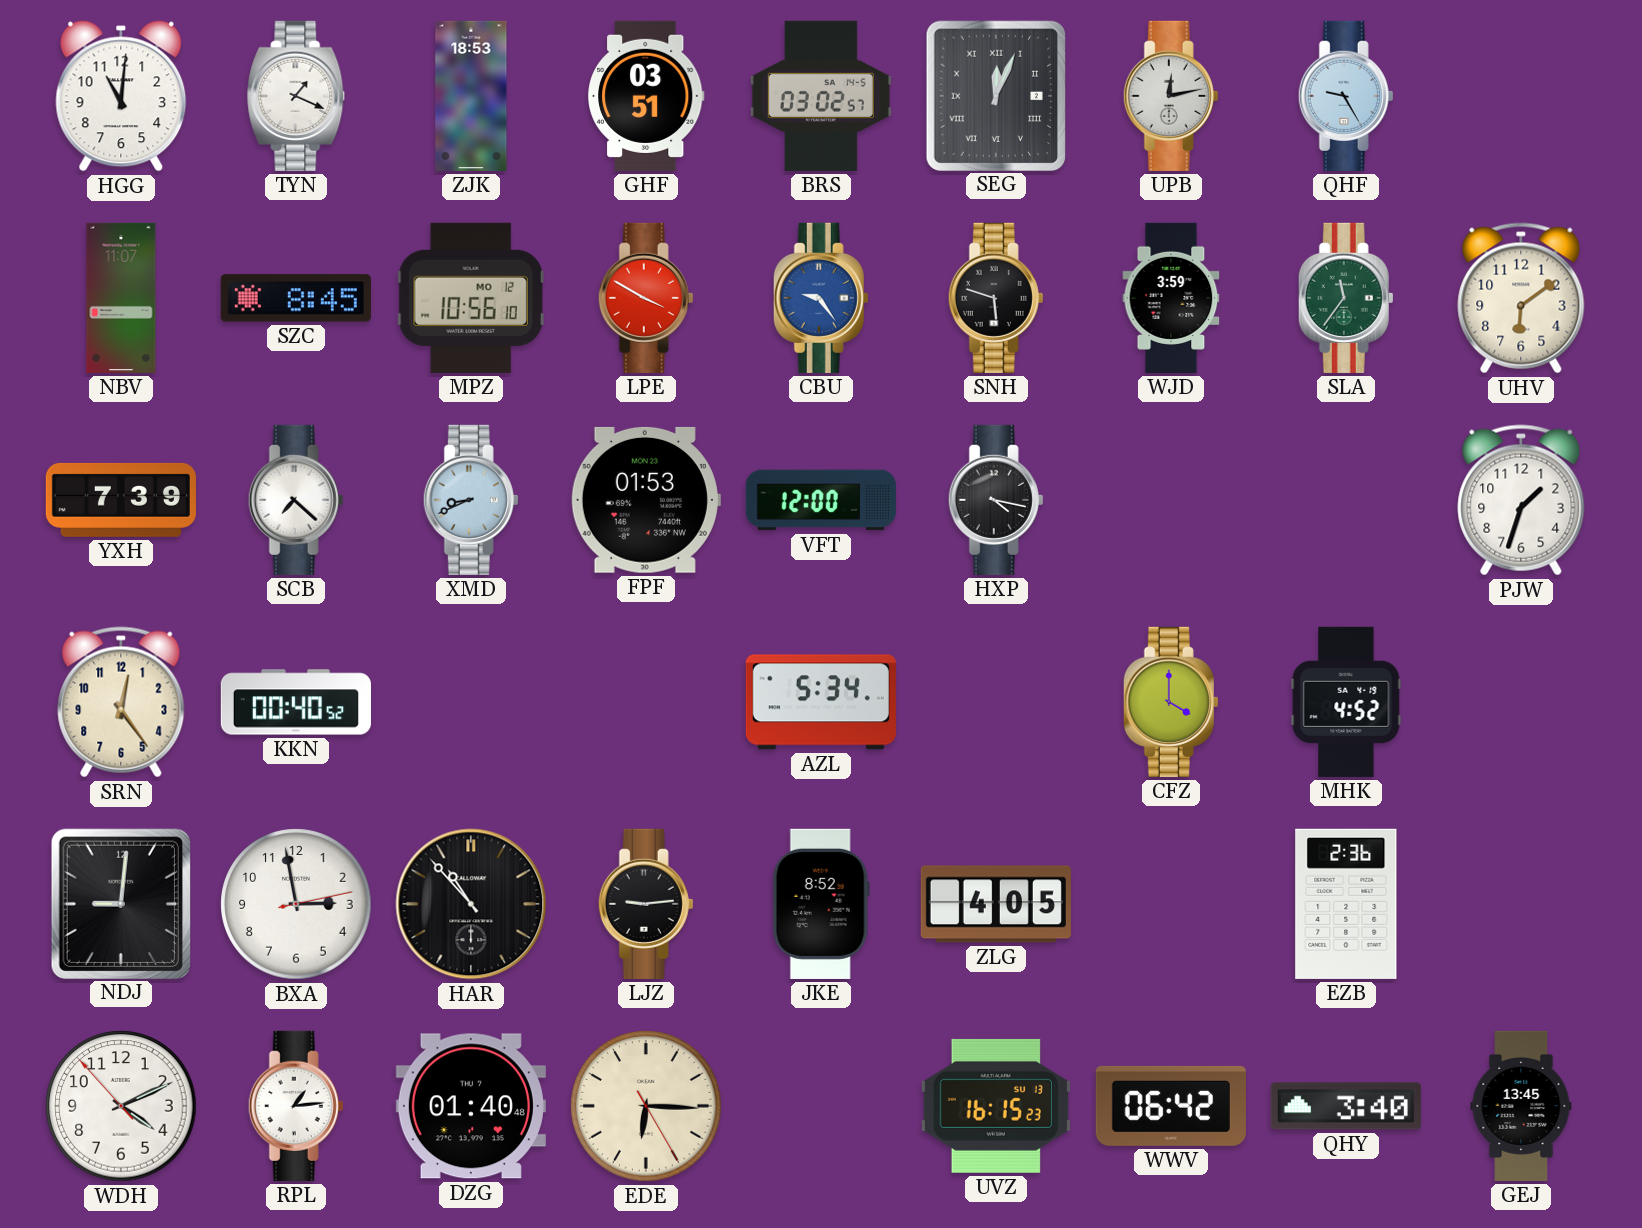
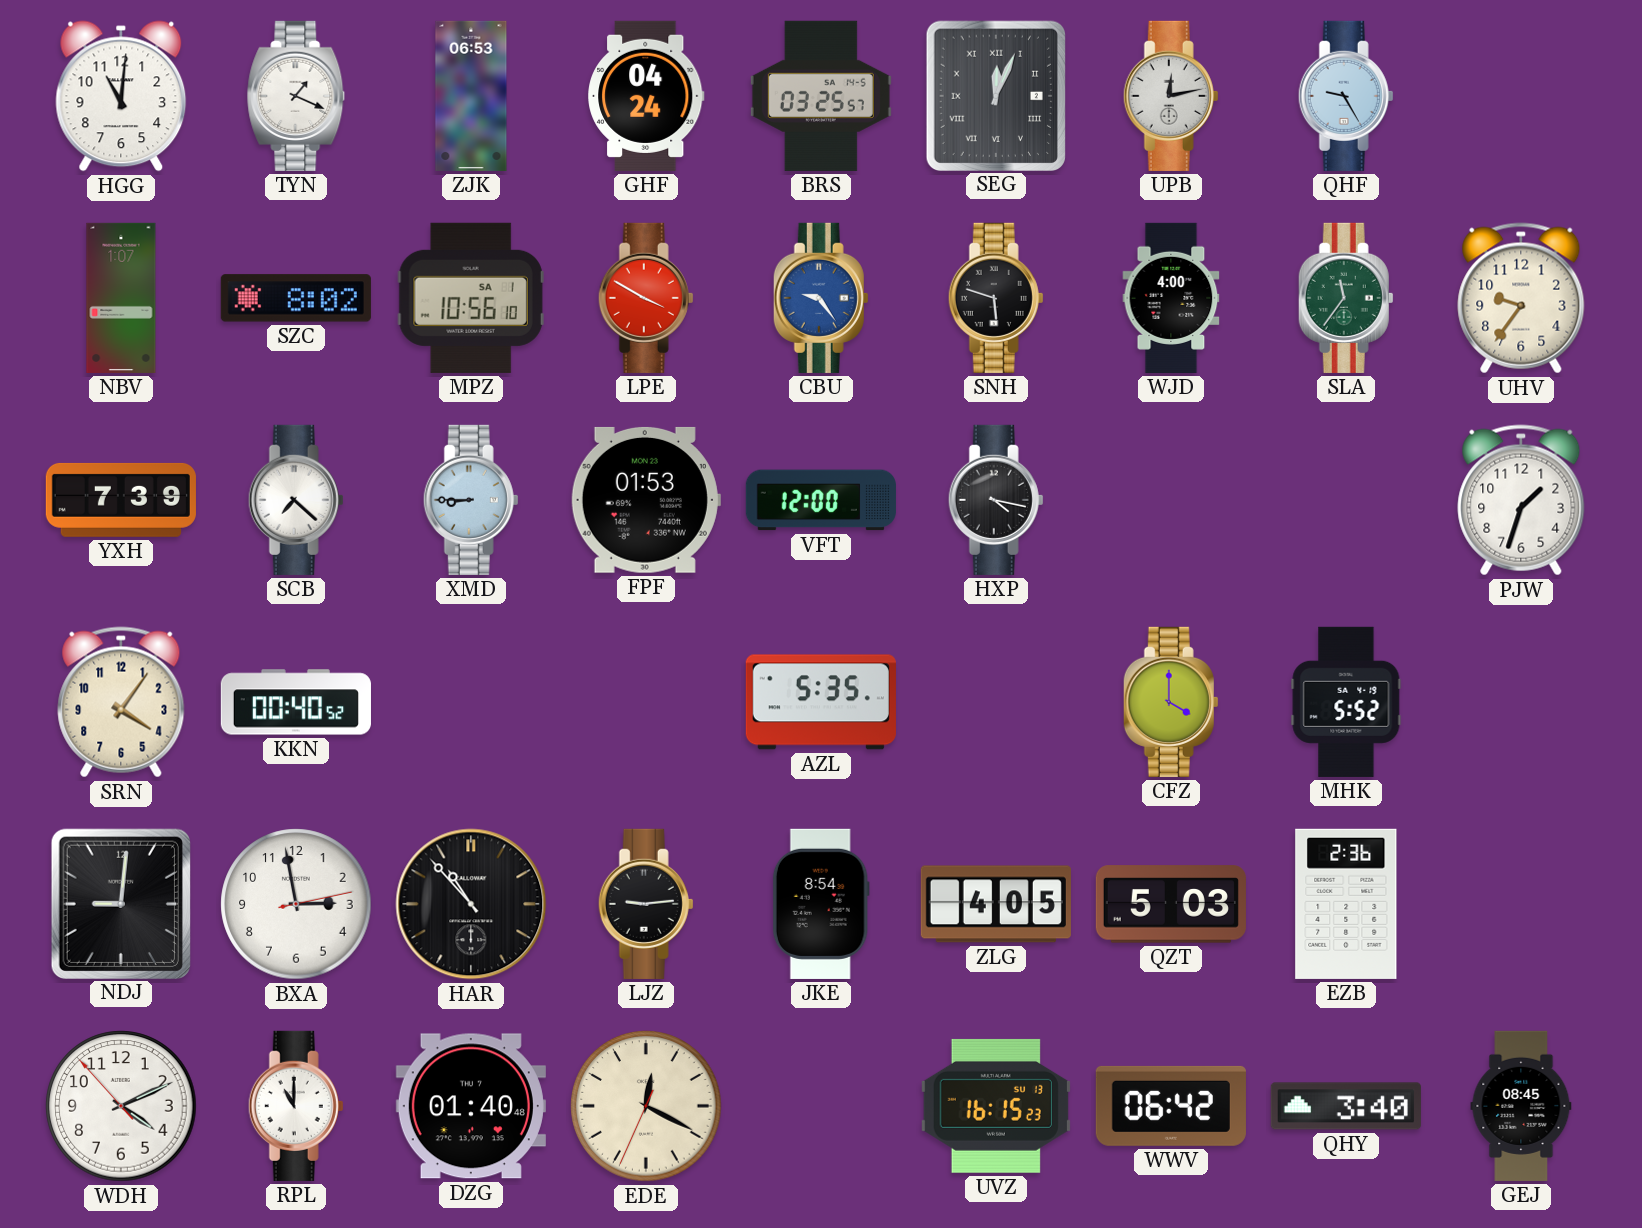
ZJK: 18:53 -> 06:53
GHF: 03:51 -> 04:24
BRS: 03:02 -> 03:25
NBV: 11:07 -> 1:07
SZC: 8:45 -> 8:02
MPZ date: MO 12 -> SA 1
WJD: 3:59 -> 4:00
UHV: 6:09 -> 9:36
XMD: 8:41 -> 8:45
SRN: 12:24 -> 4:06
AZL: 5:34 -> 5:35
MHK: 4:52 -> 5:52
JKE: 8:52 -> 8:54
QZT: none -> 5:03
RPL: 1:14 -> 11:00
EDE: 6:15 -> 12:19
GEJ: 13:45 -> 08:45
